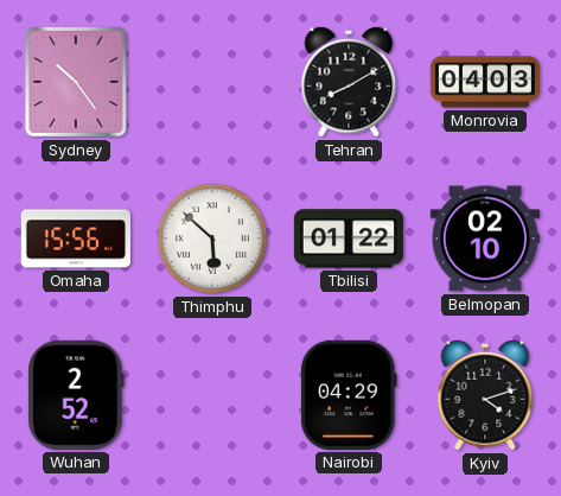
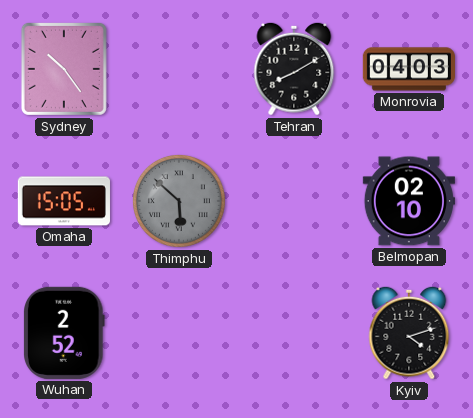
Omaha: 15:56 -> 15:05
Thimphu dial: white -> grey
Tbilisi: 01:22 -> none
Nairobi: 04:29 -> none
